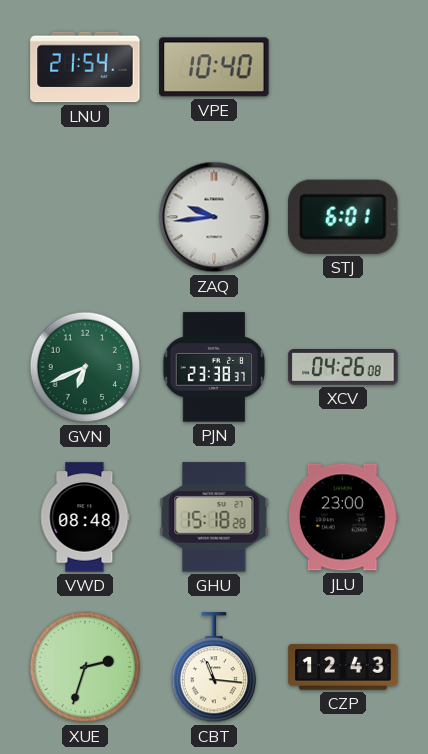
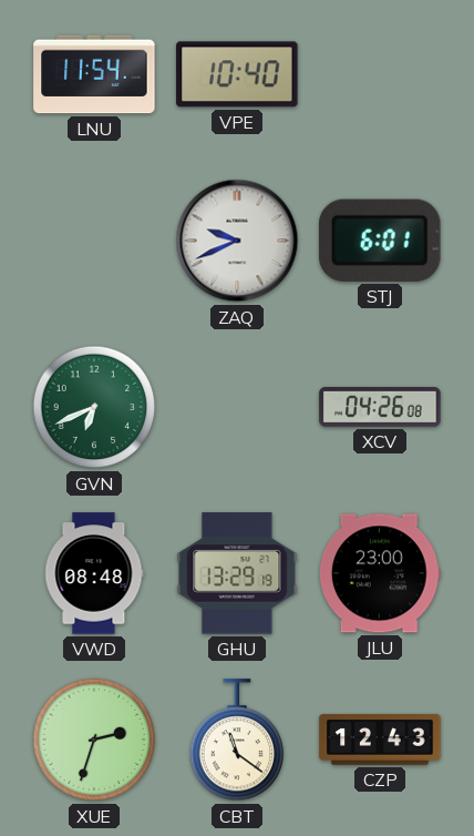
LNU: 21:54 -> 11:54
ZAQ: 9:44 -> 9:41
PJN: 23:38 -> none
GHU: 15:18 -> 13:29
CBT: 11:16 -> 11:21
